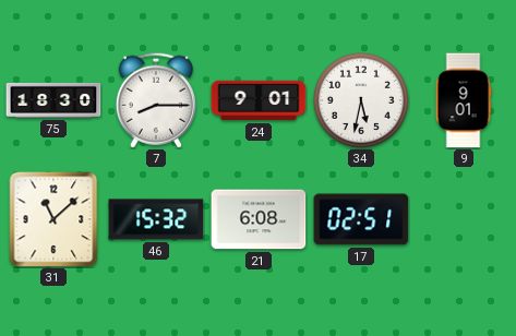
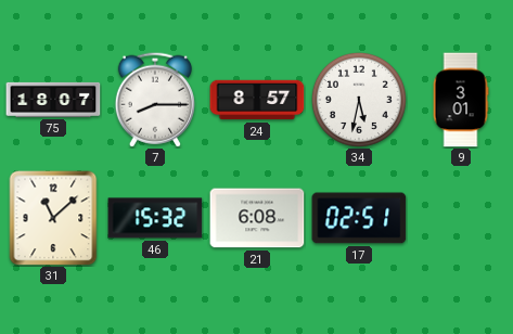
75: 18:30 -> 18:07
24: 9:01 -> 8:57
9: 9:01 -> 3:01
